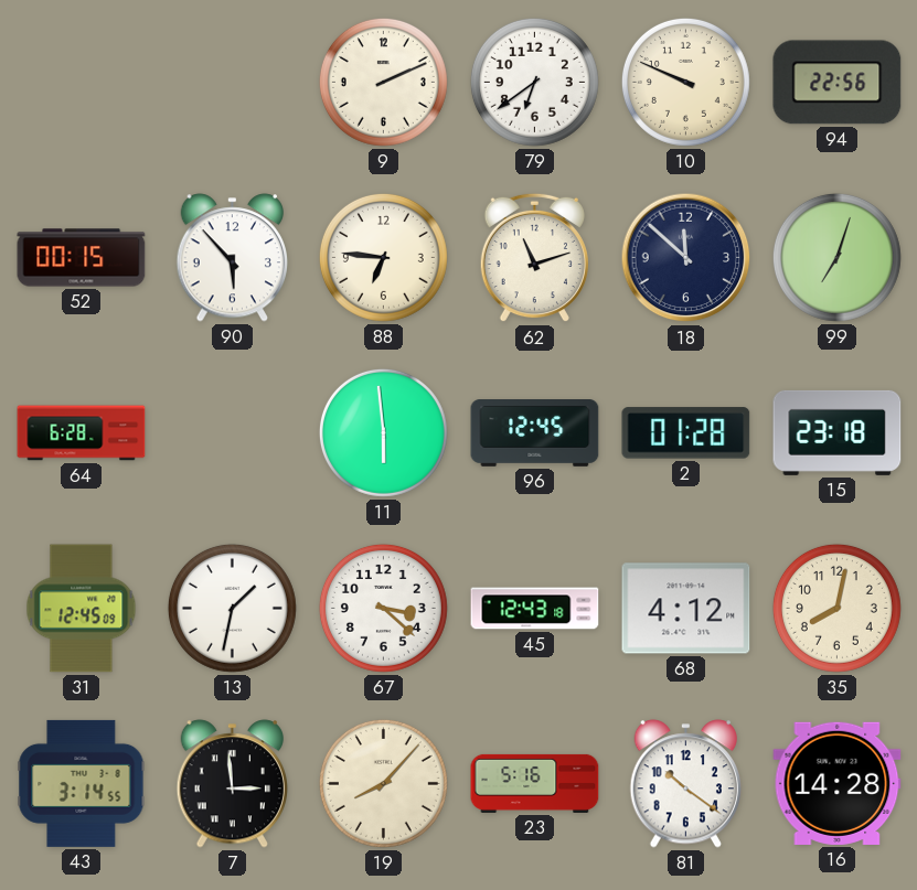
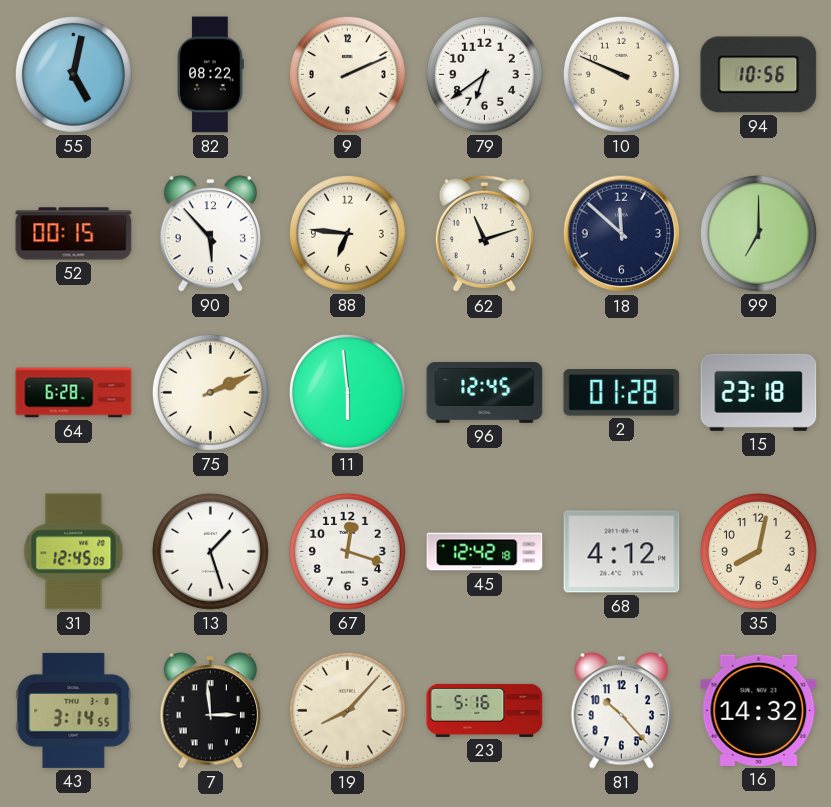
55: none -> 5:02
82: none -> 08:22
94: 22:56 -> 10:56
99: 7:03 -> 7:00
75: none -> 2:11
13: 1:32 -> 1:27
67: 3:22 -> 12:18
45: 12:43 -> 12:42
81: 10:21 -> 10:23
16: 14:28 -> 14:32
